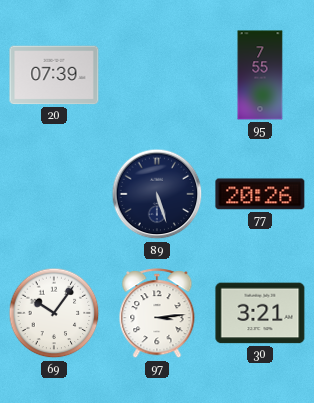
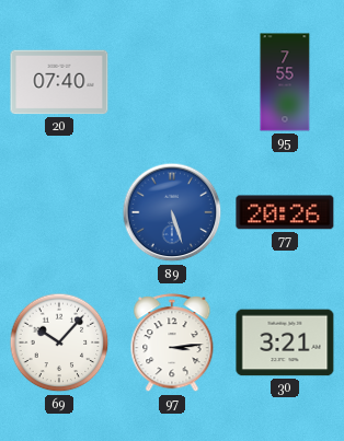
20: 07:39 -> 07:40
89 dial: navy -> blue
69: 10:06 -> 10:07
